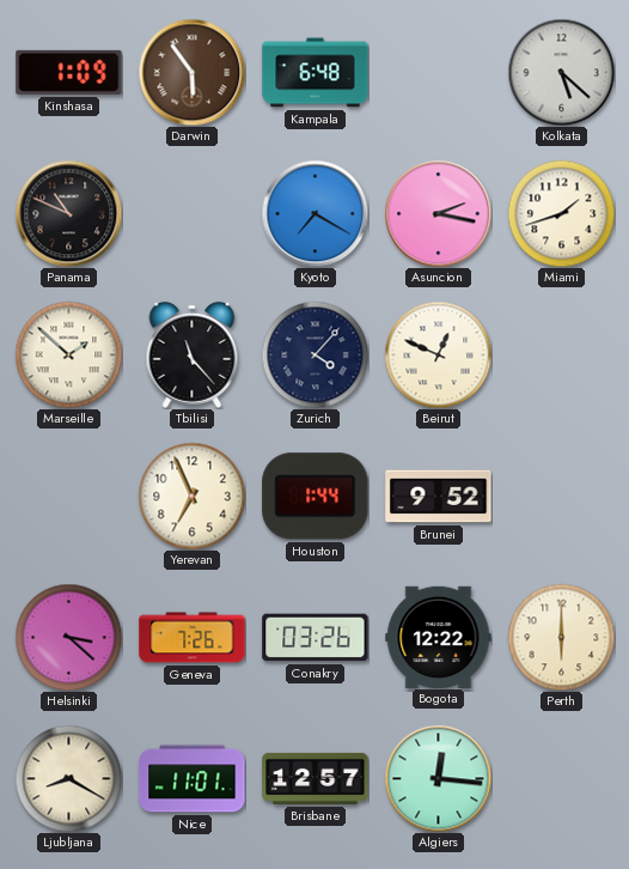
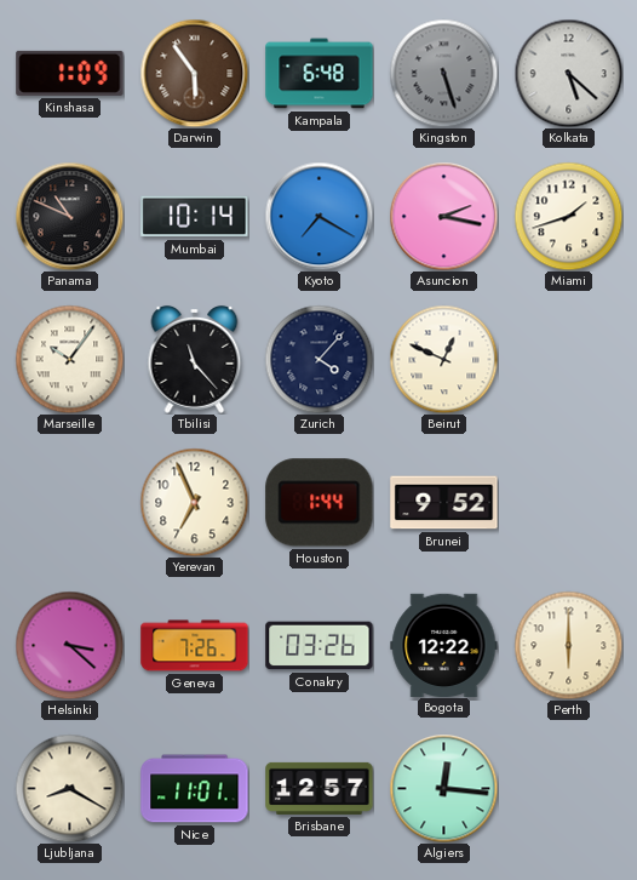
Kingston: none -> 5:27
Mumbai: none -> 10:14
Marseille: 1:52 -> 10:06
